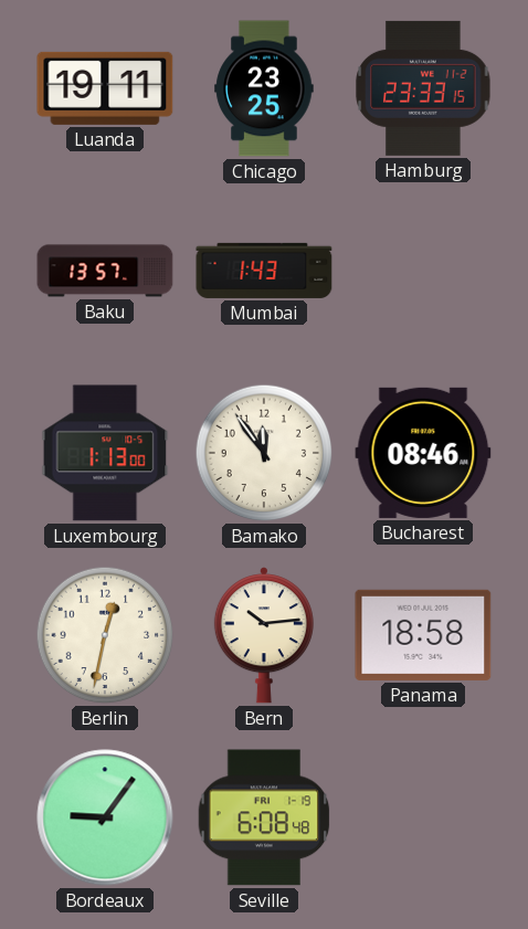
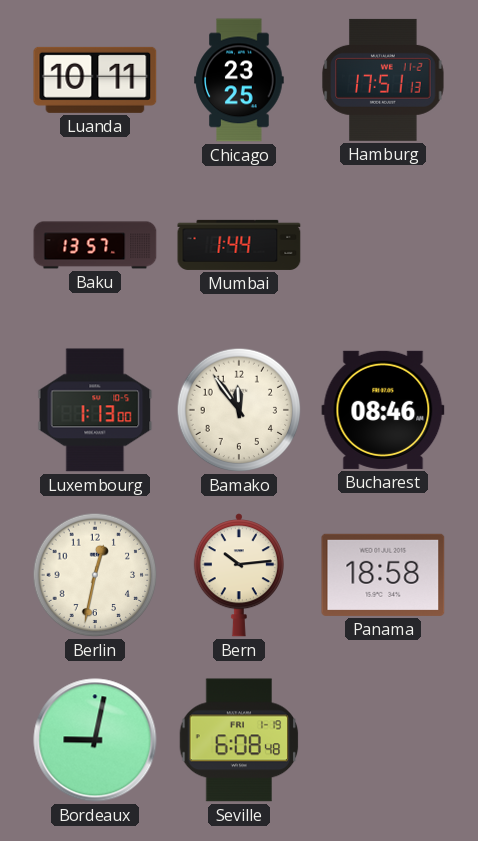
Luanda: 19:11 -> 10:11
Hamburg: 23:33 -> 17:51
Mumbai: 1:43 -> 1:44
Bordeaux: 9:06 -> 9:02
